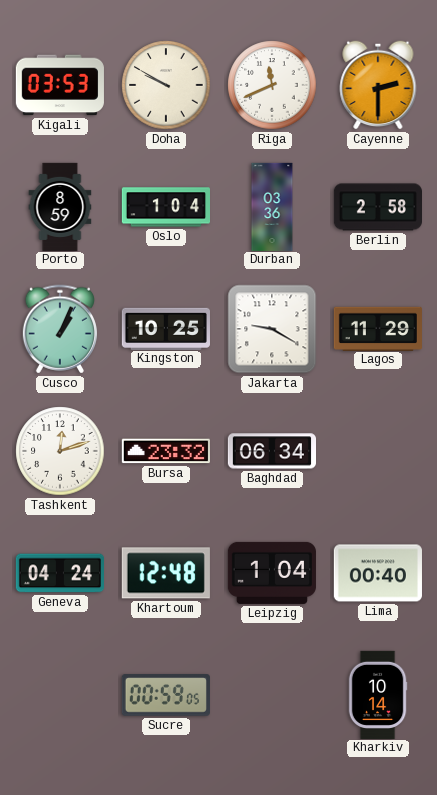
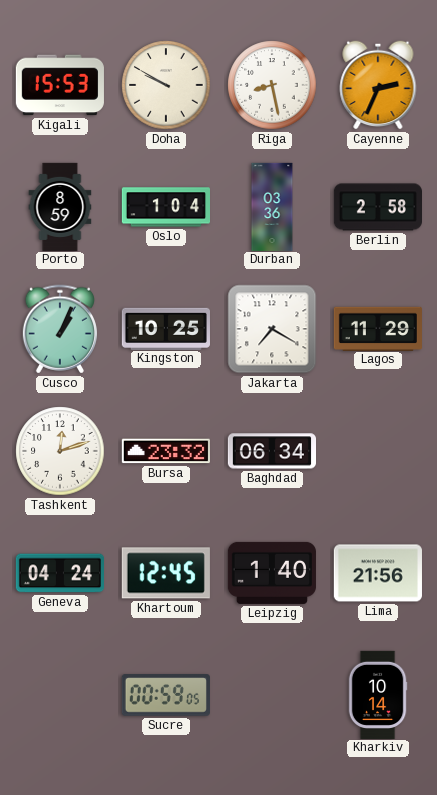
Kigali: 03:53 -> 15:53
Riga: 11:41 -> 8:28
Cayenne: 2:30 -> 2:34
Jakarta: 9:20 -> 7:20
Khartoum: 12:48 -> 12:45
Leipzig: 1:04 -> 1:40
Lima: 00:40 -> 21:56
